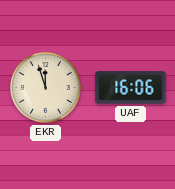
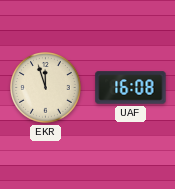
UAF: 16:06 -> 16:08
